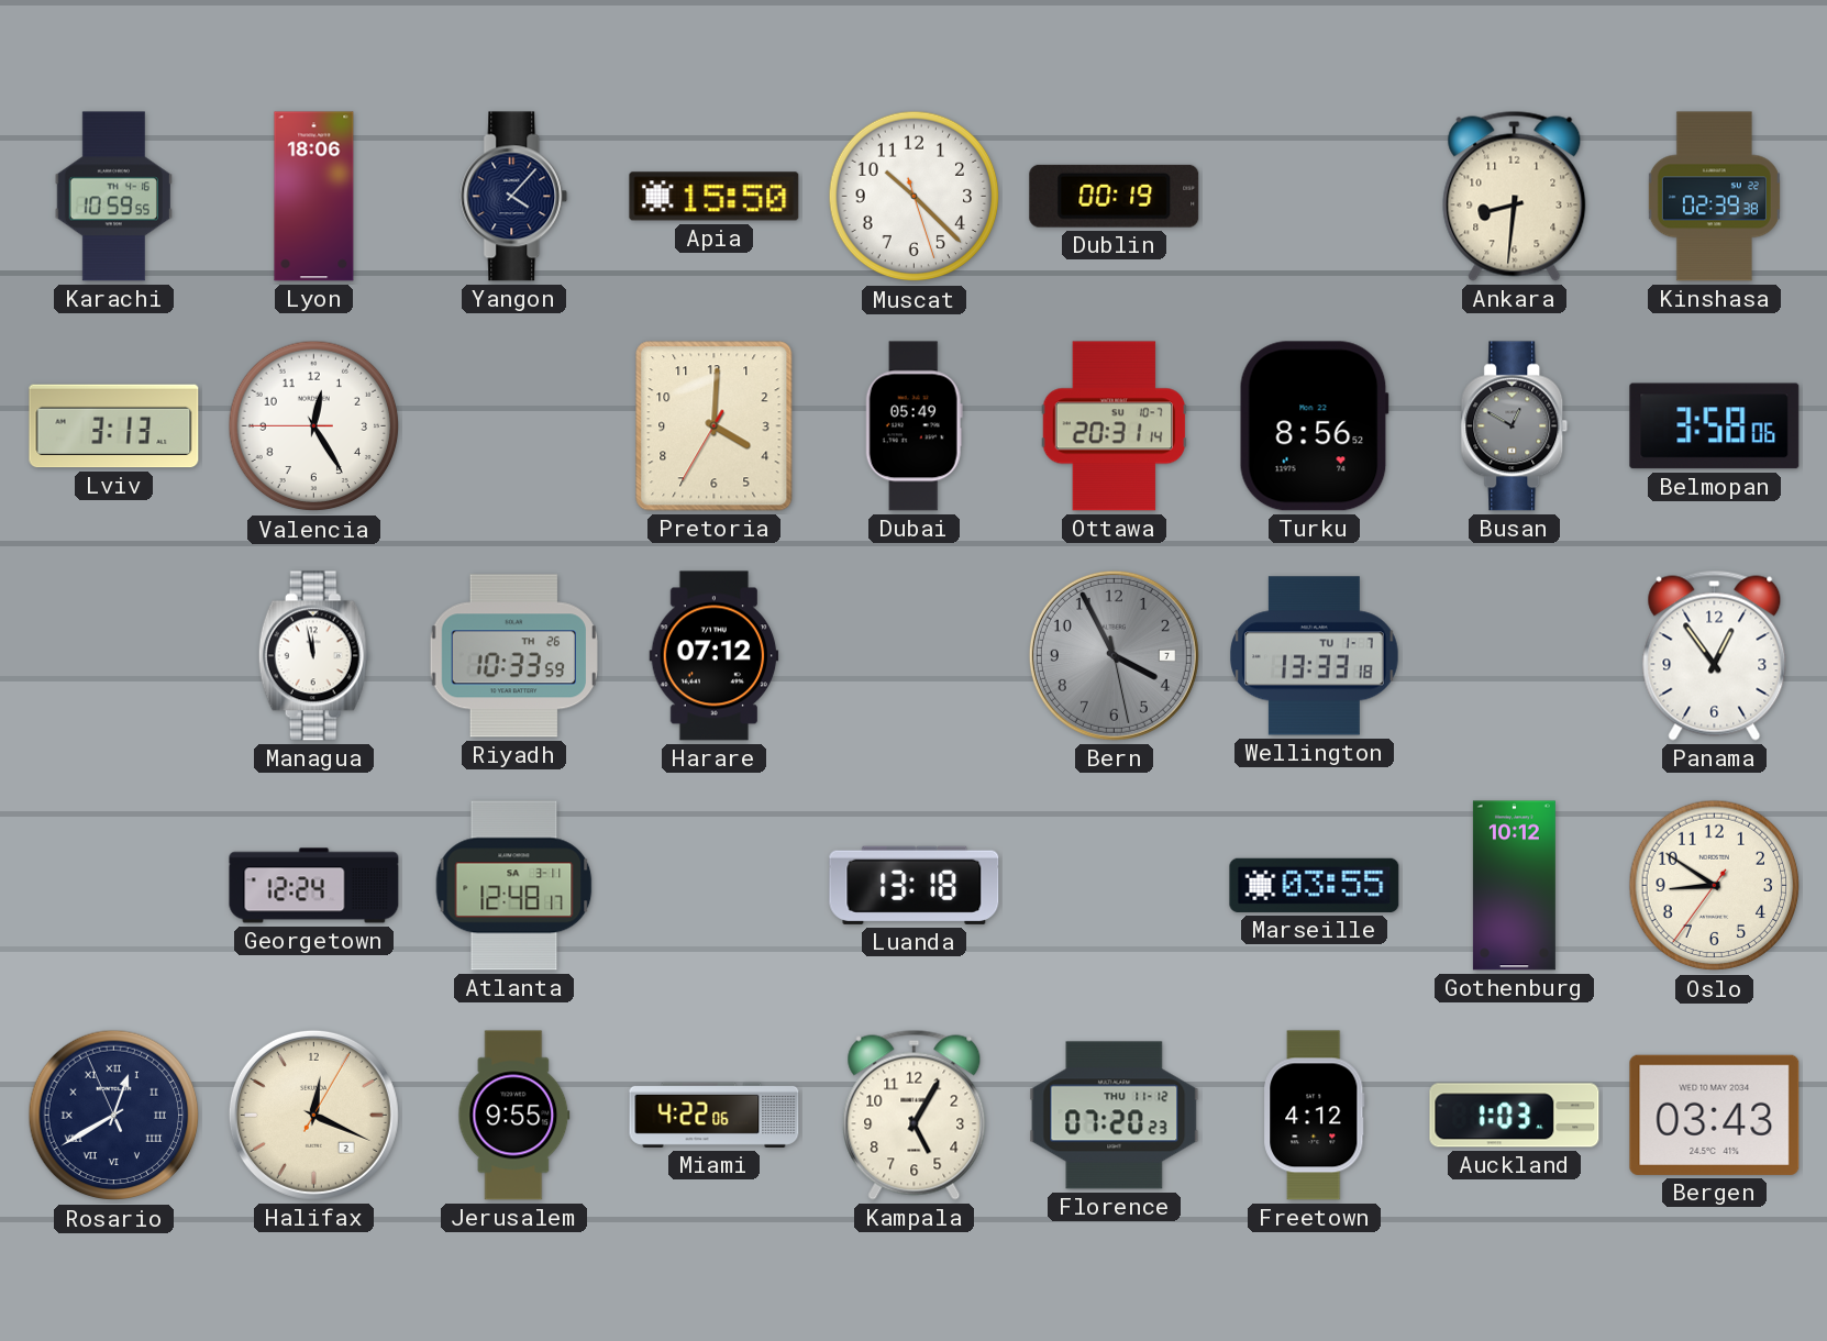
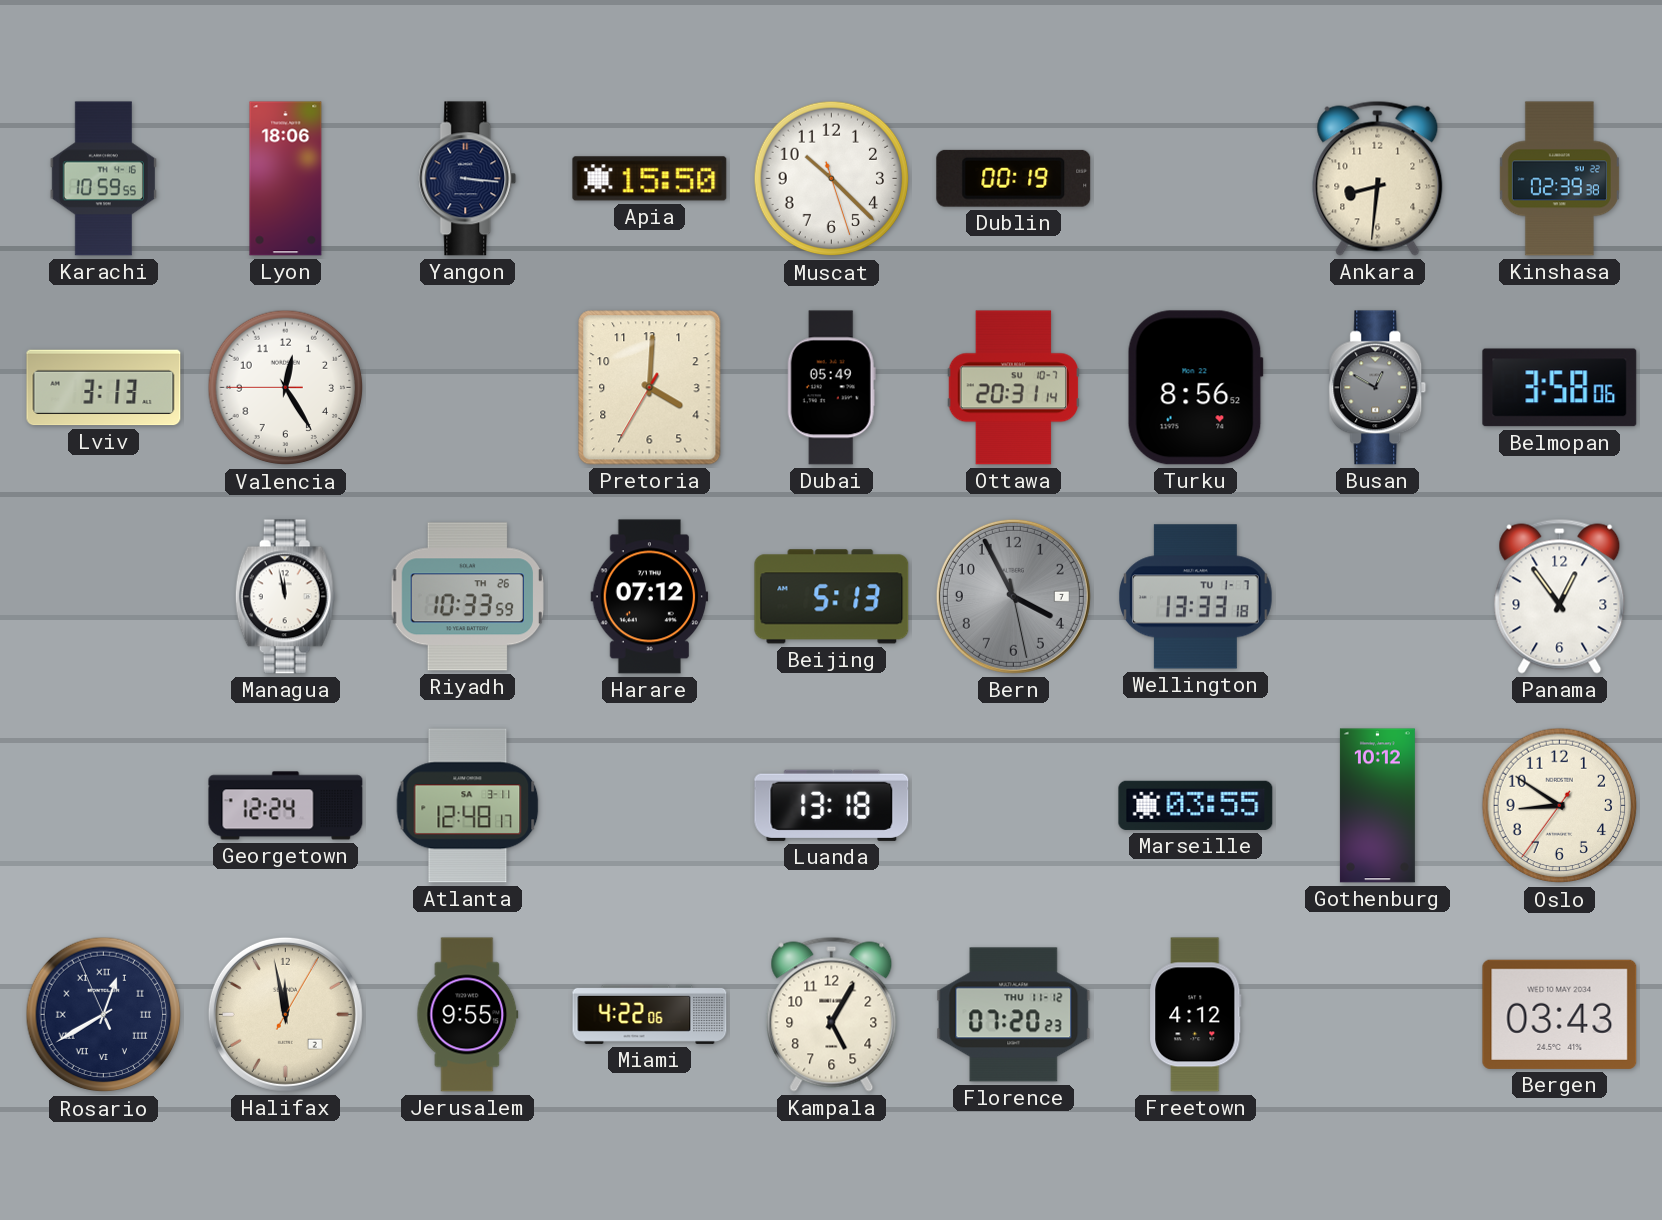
Yangon: 4:07 -> 3:16
Beijing: none -> 5:13
Halifax: 12:19 -> 11:58
Auckland: 1:03 -> none
